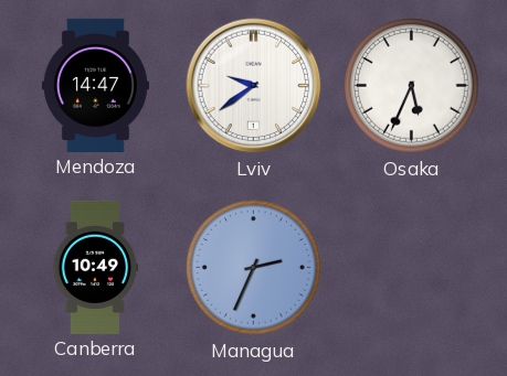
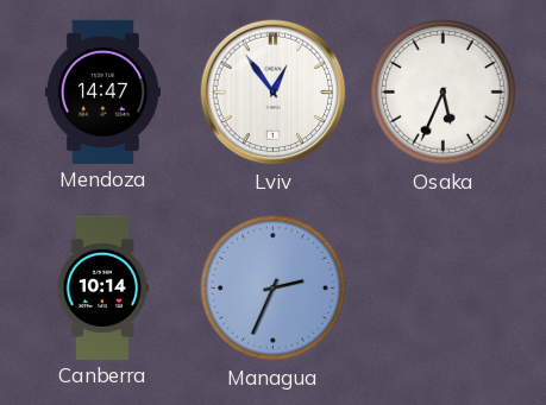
Lviv: 9:39 -> 12:54
Canberra: 10:49 -> 10:14
